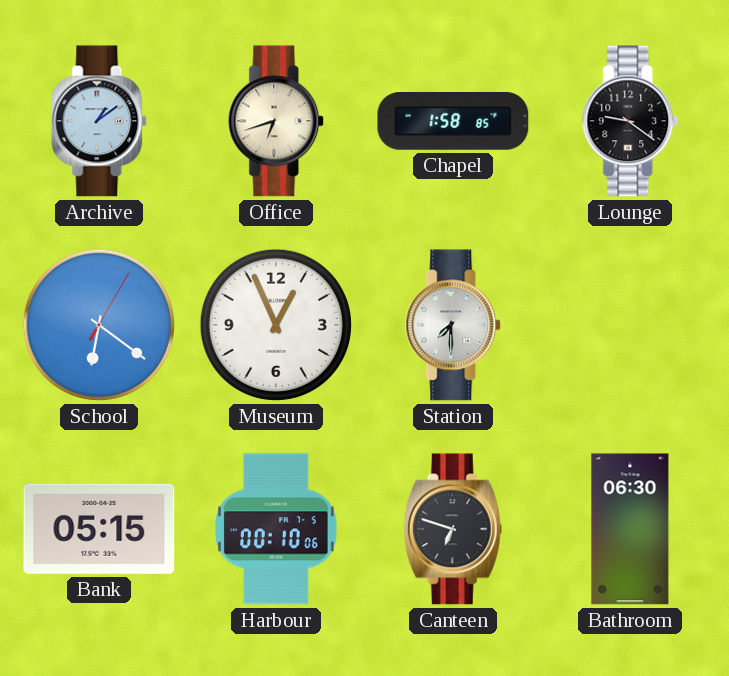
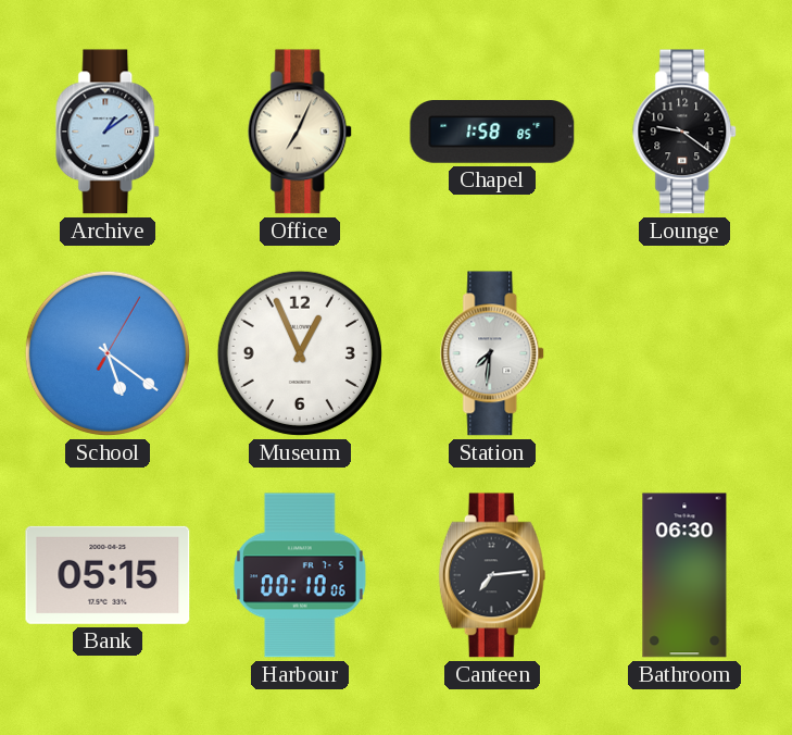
Office: 6:42 -> 7:04
School: 6:21 -> 5:21
Station: 7:30 -> 7:31
Canteen: 6:48 -> 7:14
